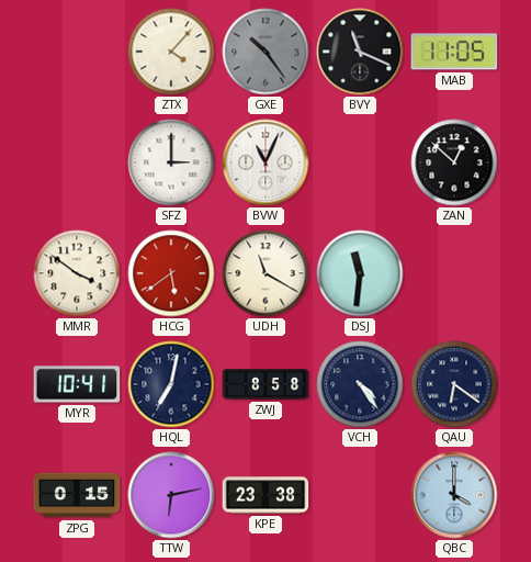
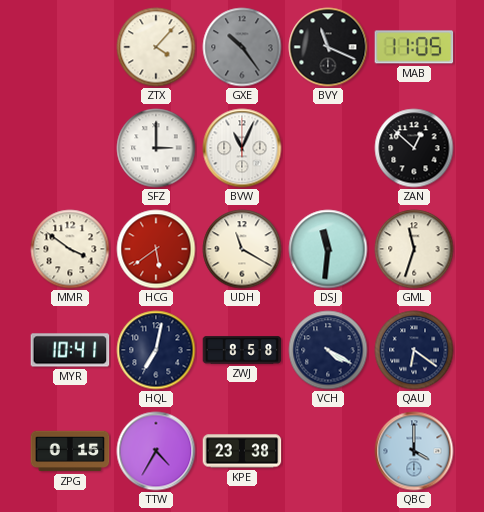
GML: none -> 11:33
VCH: 4:24 -> 4:20
TTW: 6:13 -> 4:35
